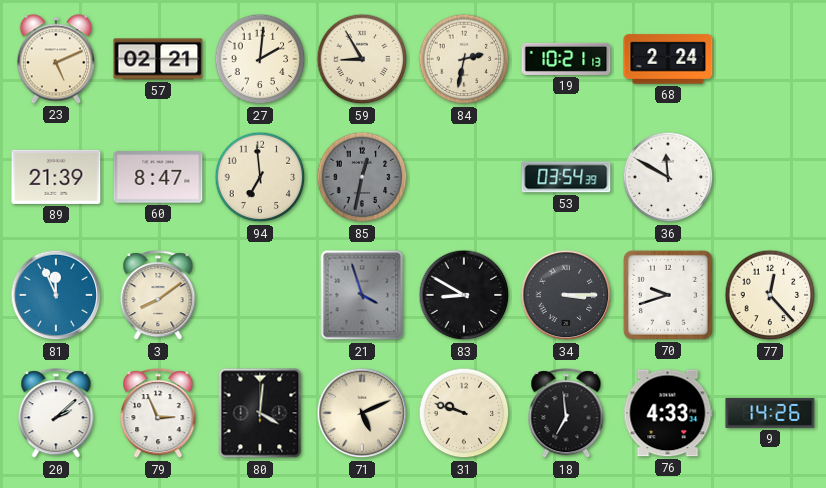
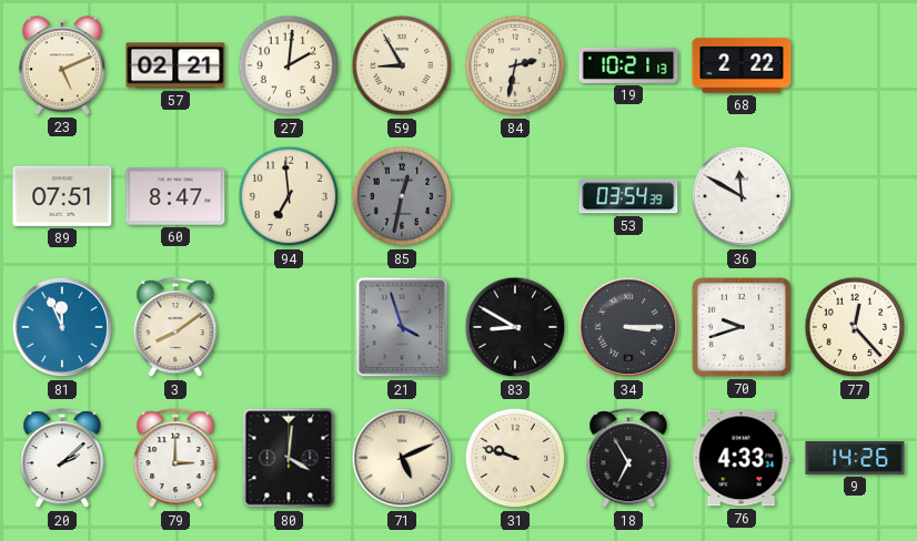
68: 2:24 -> 2:22
89: 21:39 -> 07:51
79: 2:56 -> 3:00
18: 6:59 -> 6:55
